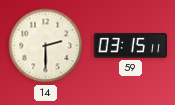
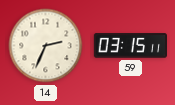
14: 2:30 -> 2:34
